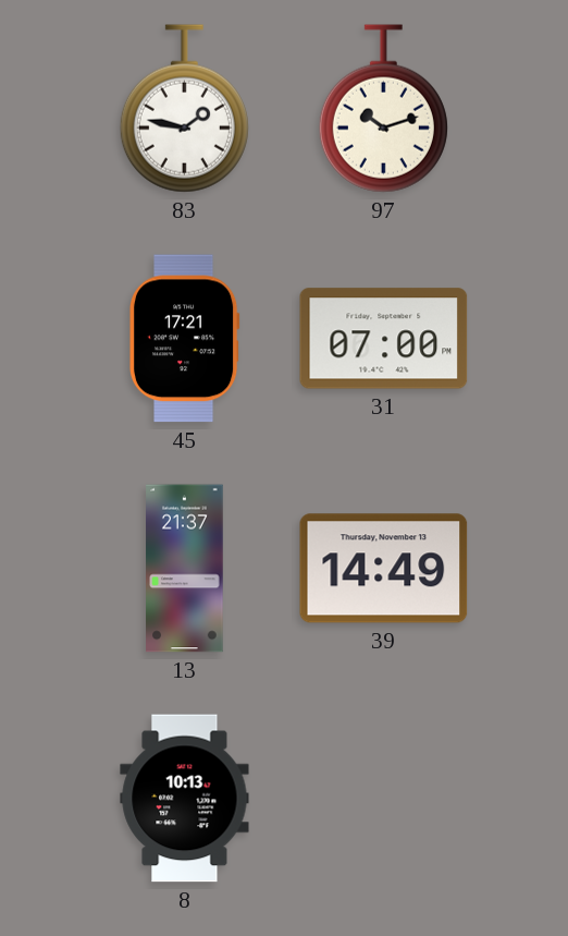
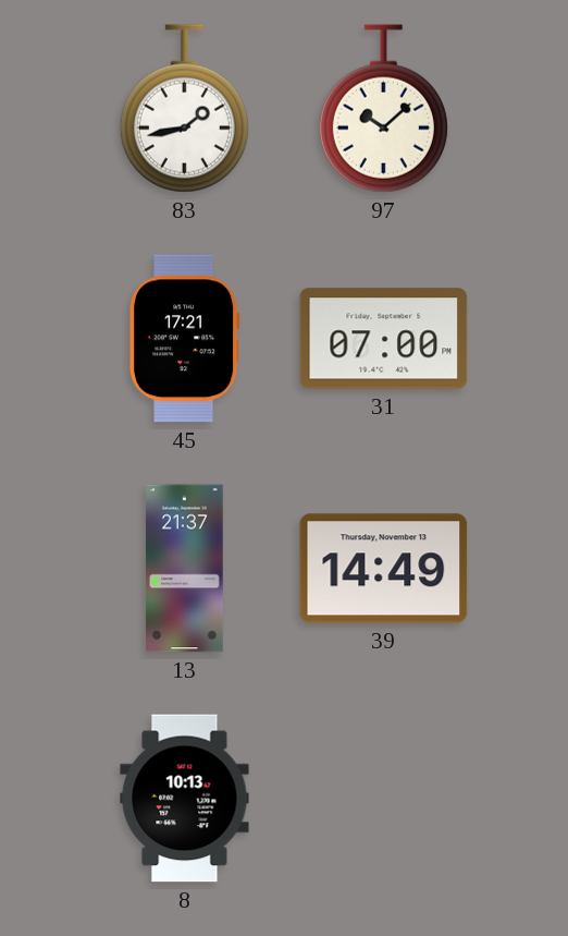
83: 1:47 -> 1:43
97: 10:12 -> 10:08
